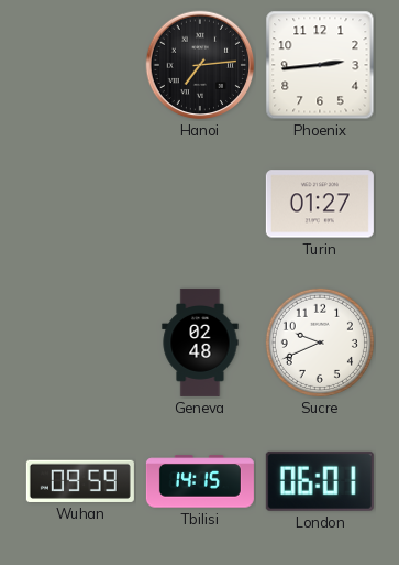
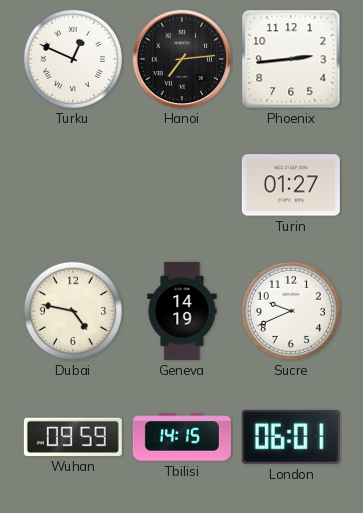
Turku: none -> 12:49
Dubai: none -> 4:47
Geneva: 02:48 -> 14:19
